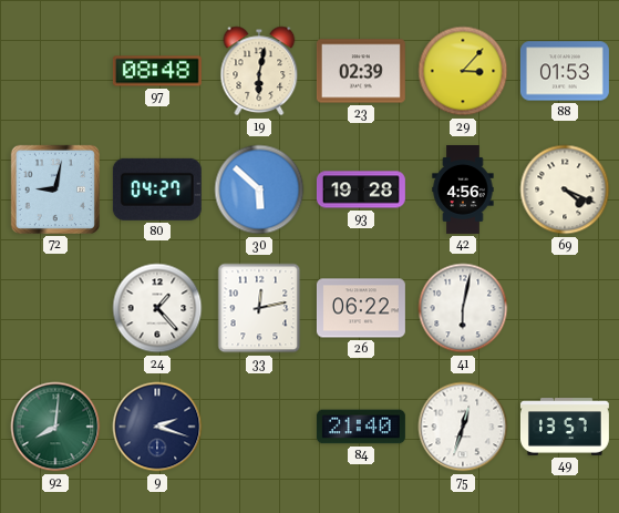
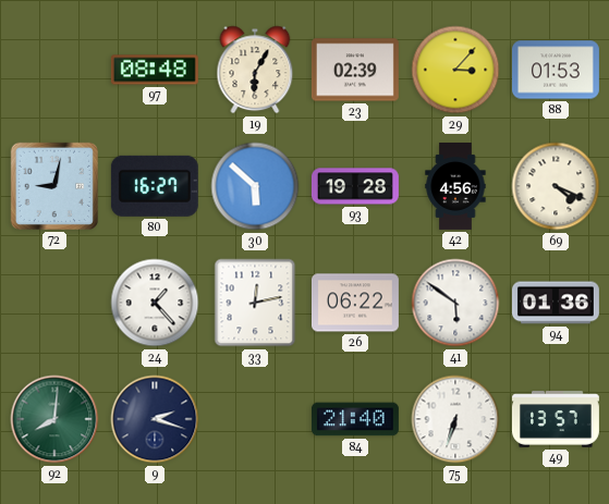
19: 6:02 -> 6:05
80: 04:27 -> 16:27
41: 6:02 -> 5:51
94: none -> 01:36
75: 12:33 -> 6:33
